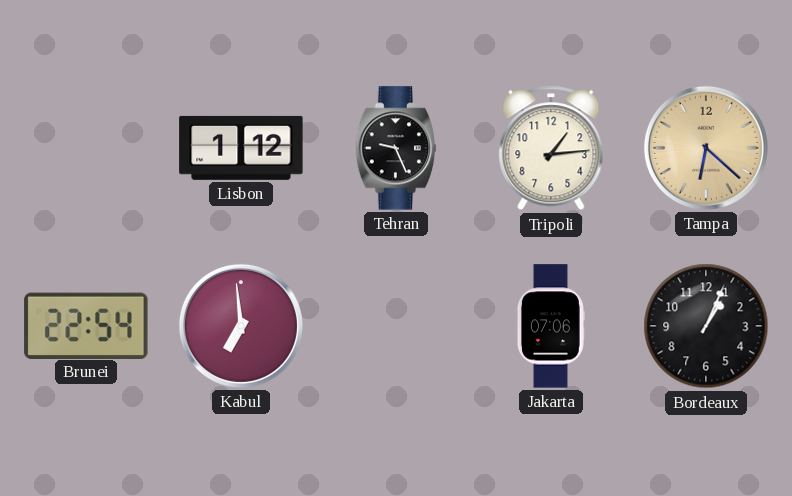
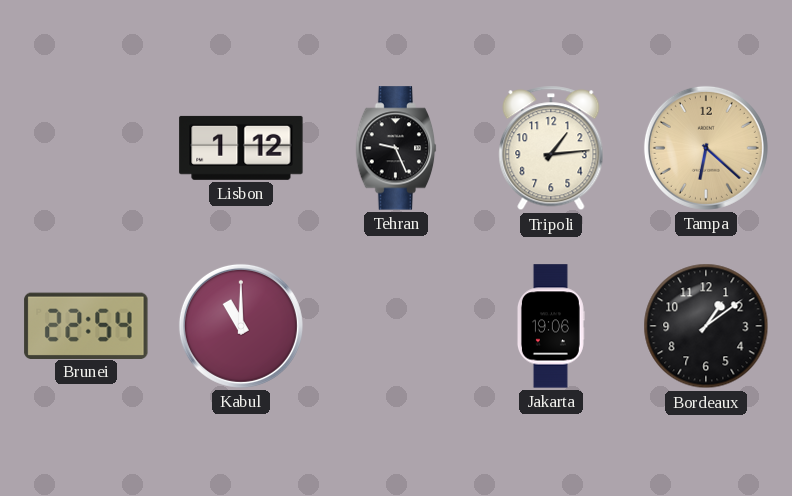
Kabul: 6:59 -> 11:00
Jakarta: 07:06 -> 19:06
Bordeaux: 1:04 -> 1:09
